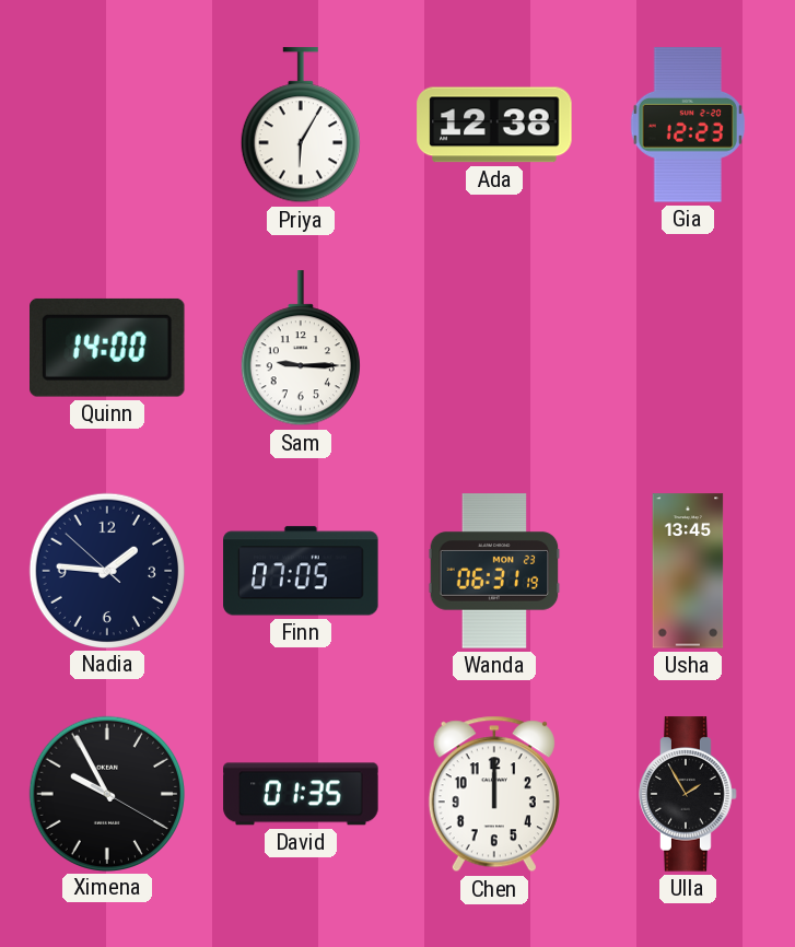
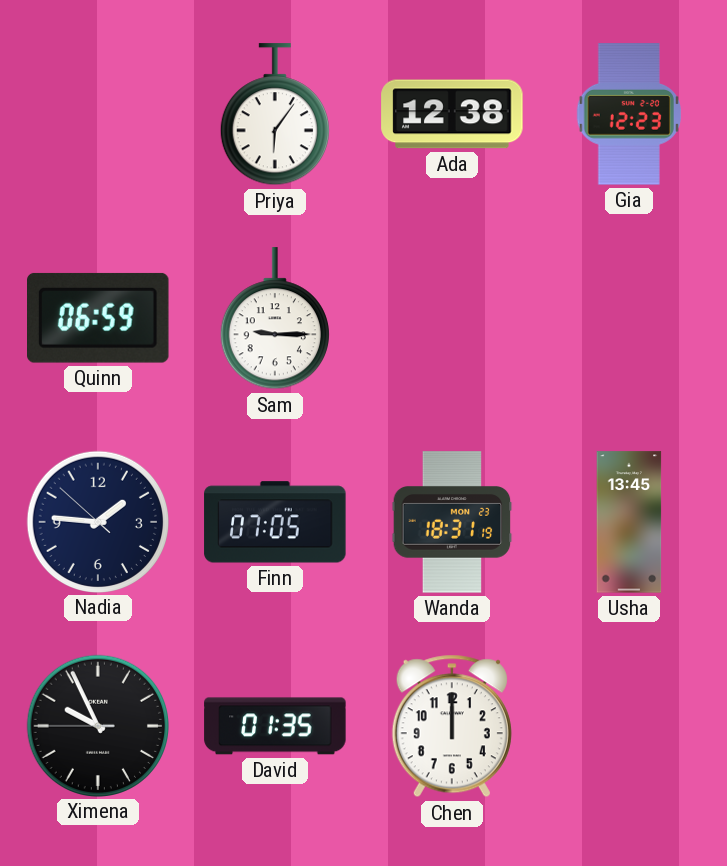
Priya: 6:05 -> 6:06
Quinn: 14:00 -> 06:59
Wanda: 06:31 -> 18:31
Ximena: 9:55:20 -> 9:55:45
Ulla: 1:55 -> none
